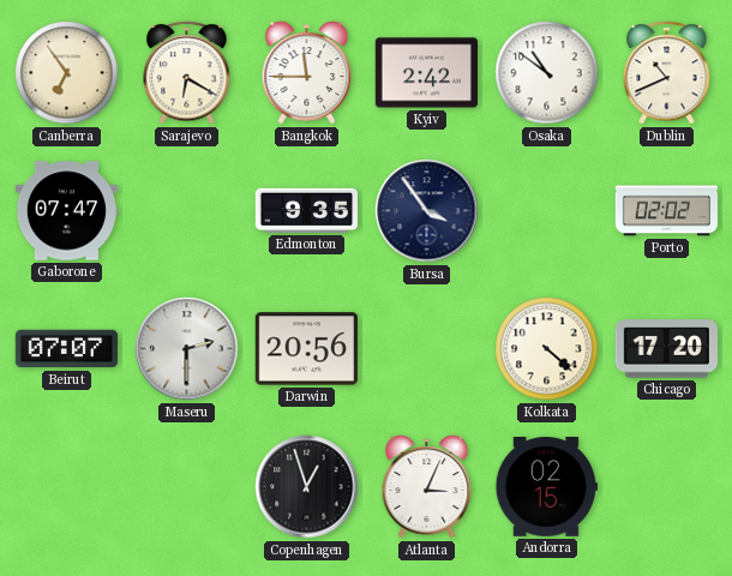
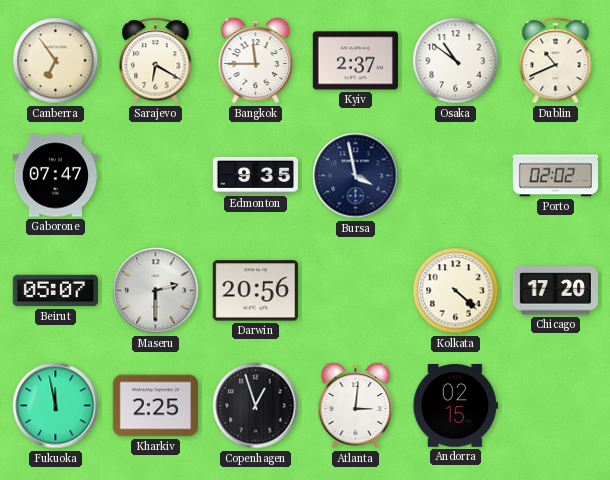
Kyiv: 2:42 -> 2:37
Bursa: 3:54 -> 3:58
Beirut: 07:07 -> 05:07
Fukuoka: none -> 11:58
Kharkiv: none -> 2:25
Atlanta: 3:04 -> 3:01
